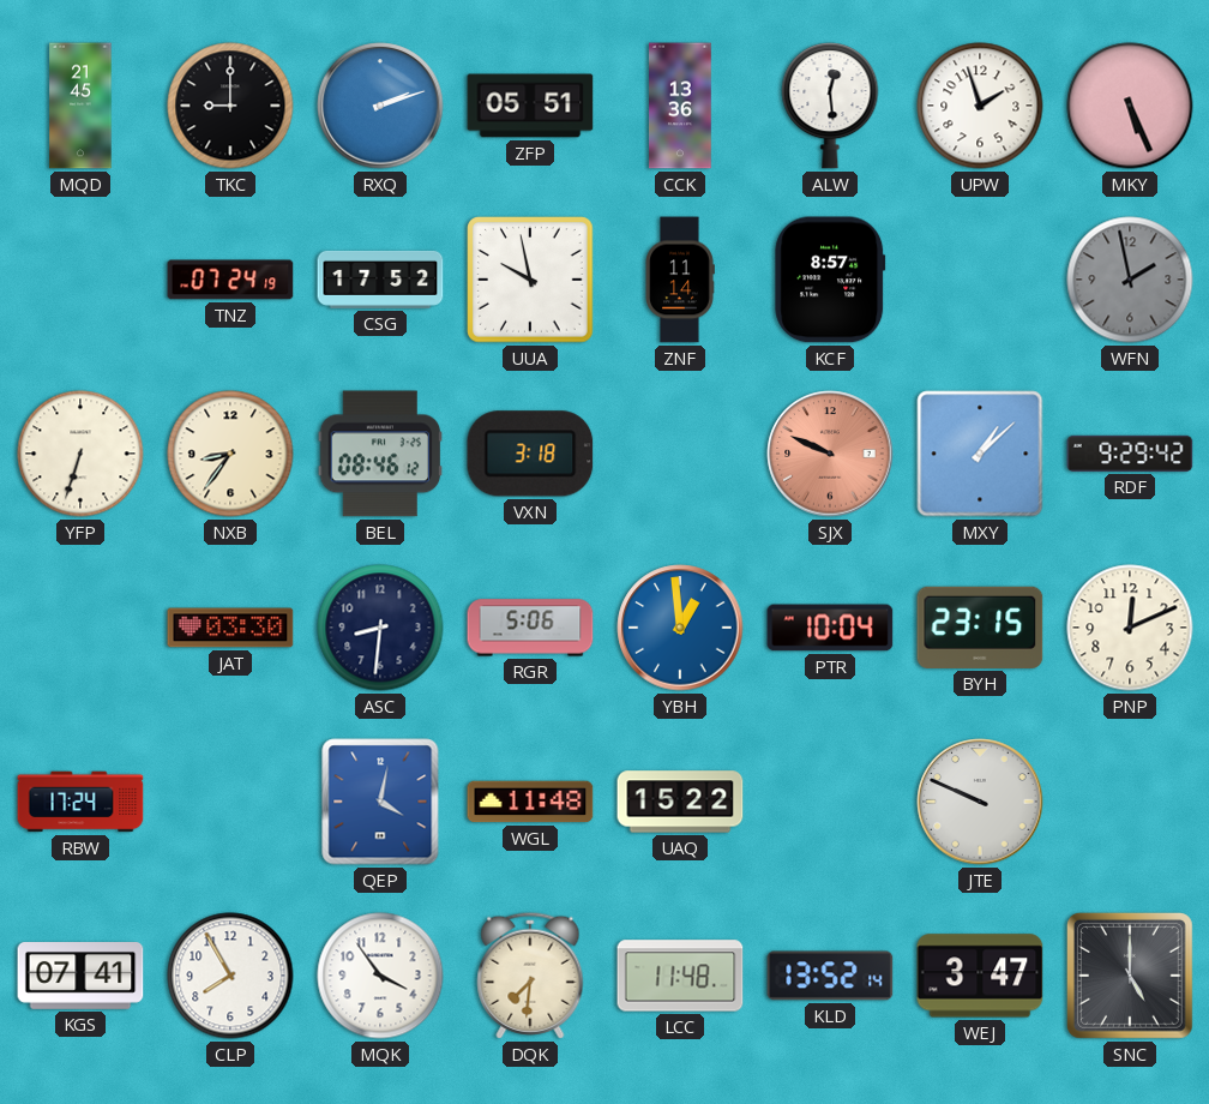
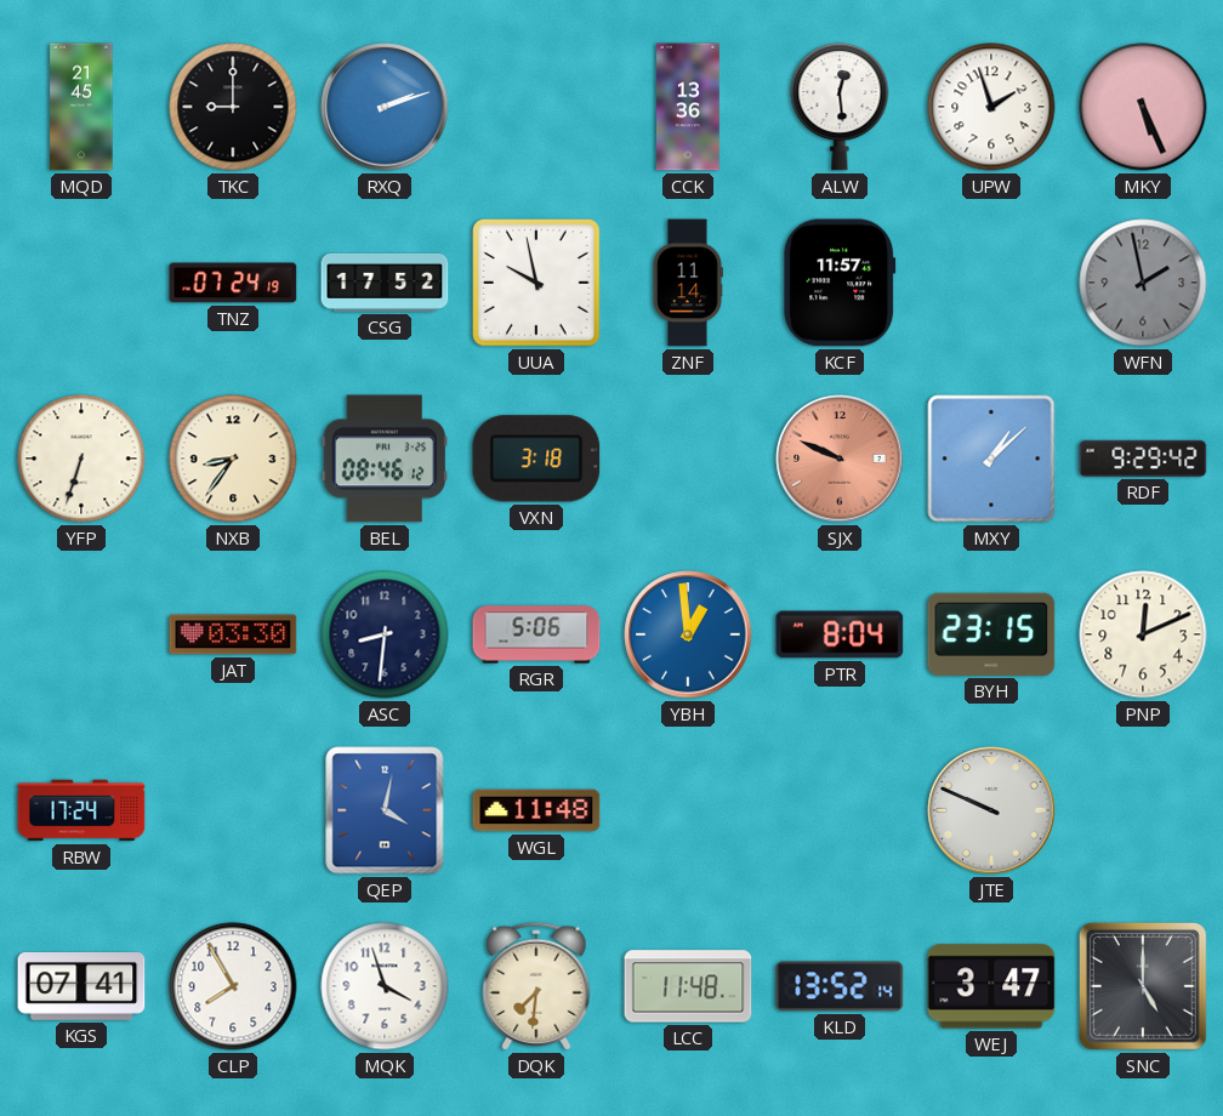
ZFP: 05:51 -> none
KCF: 8:57 -> 11:57
PTR: 10:04 -> 8:04
UAQ: 15:22 -> none
MQK: 3:54 -> 3:57
